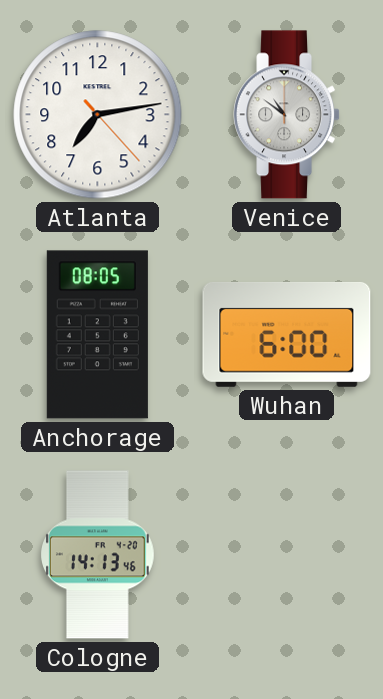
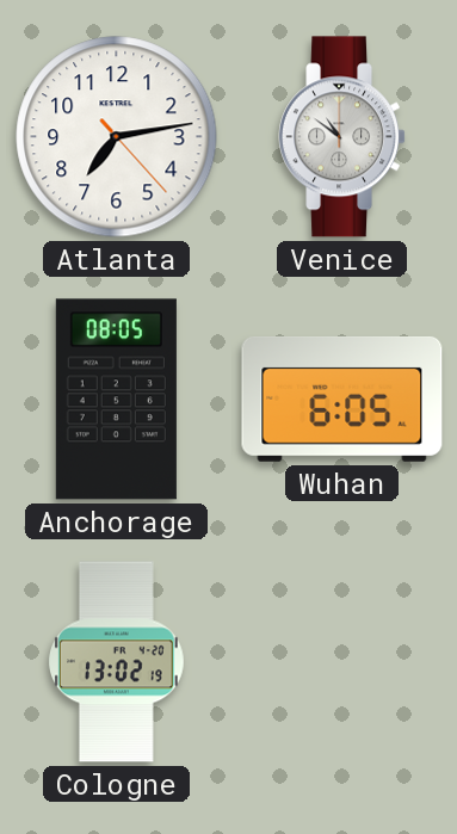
Wuhan: 6:00 -> 6:05
Cologne: 14:13 -> 13:02
